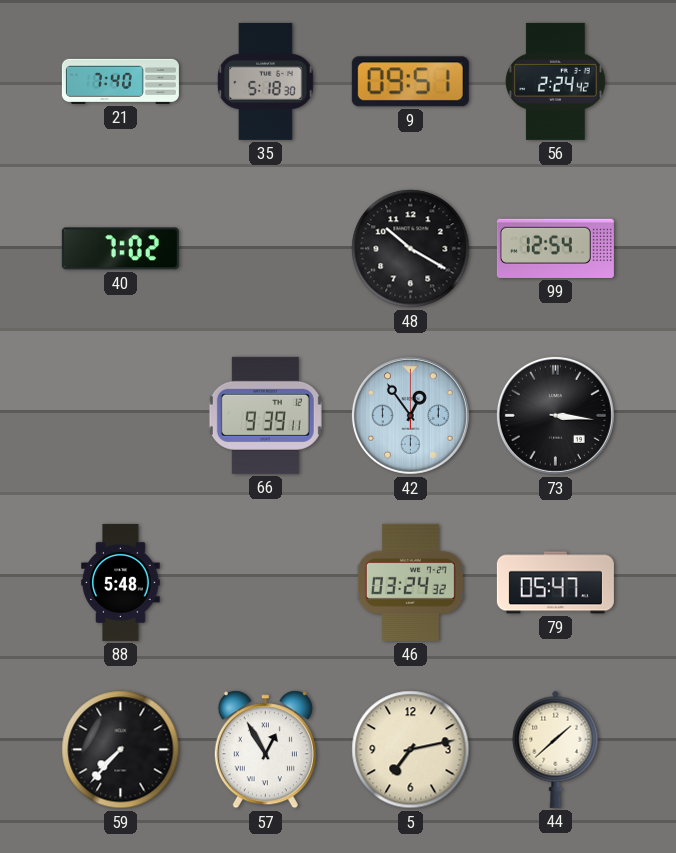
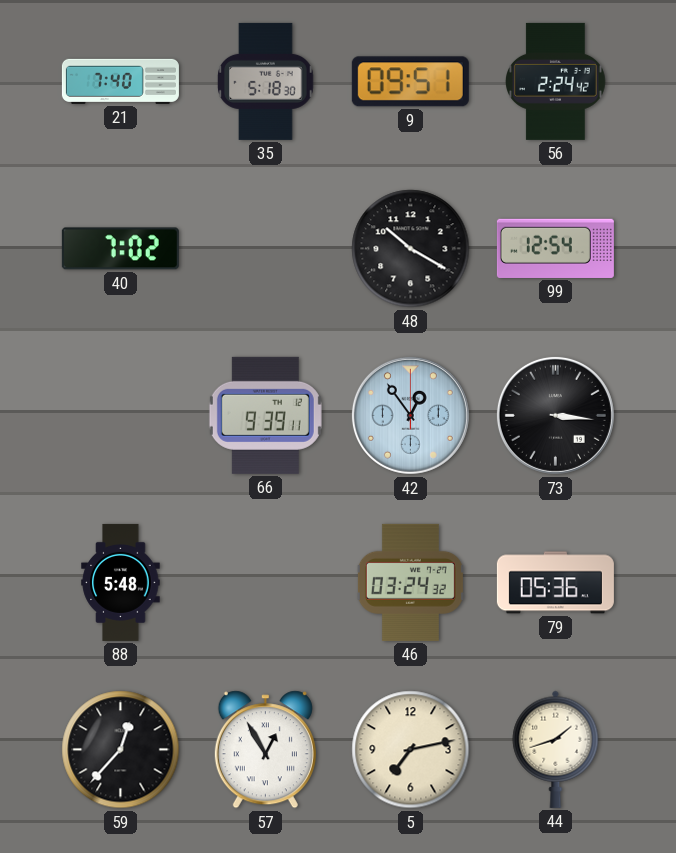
79: 05:47 -> 05:36
59: 7:37 -> 12:37
44: 1:38 -> 1:42
